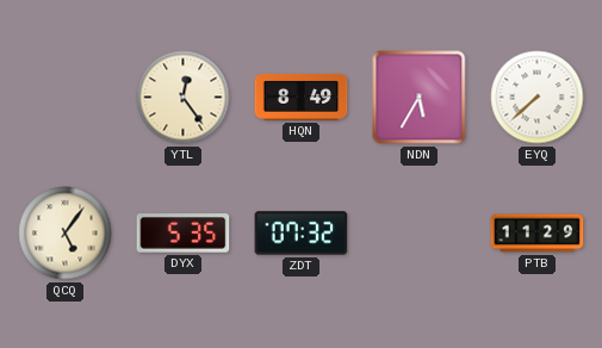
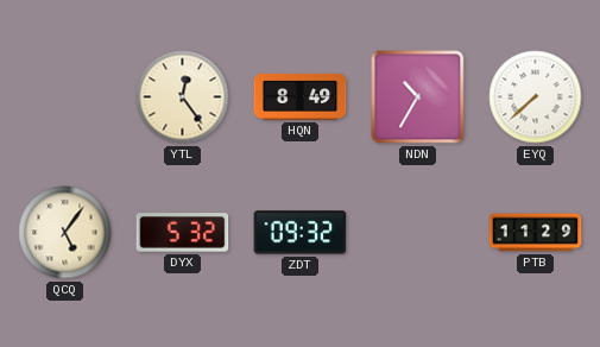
NDN: 5:35 -> 10:35
DYX: 5:35 -> 5:32
ZDT: 07:32 -> 09:32
